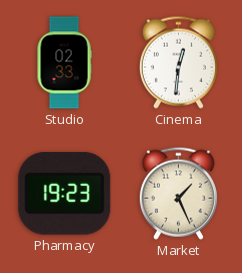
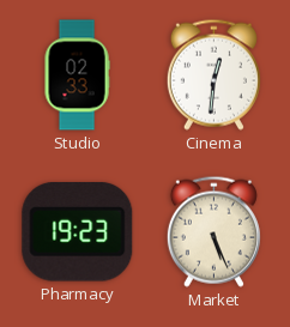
Market: 1:26 -> 5:26
